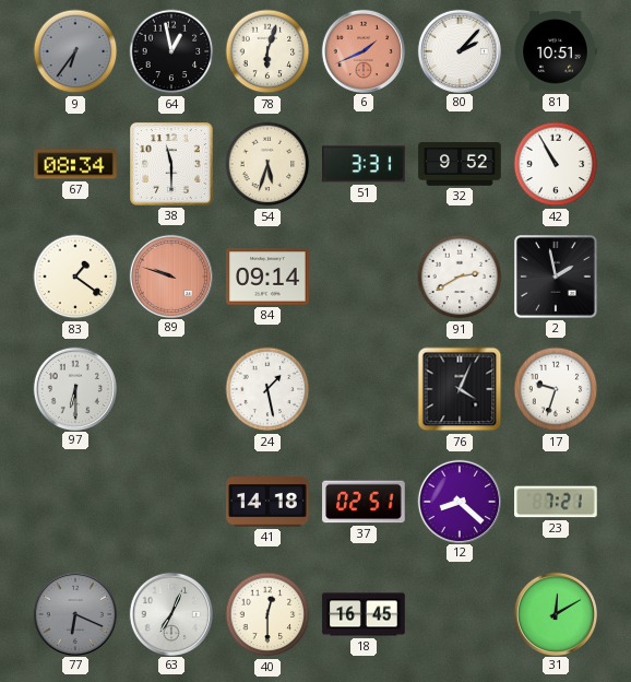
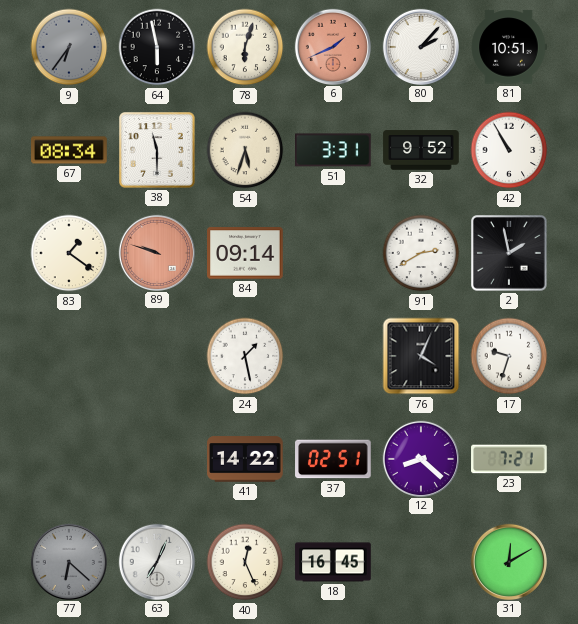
64: 12:58 -> 5:58
97: 6:30 -> none
41: 14:18 -> 14:22
77: 6:19 -> 6:22
40: 12:30 -> 12:26
